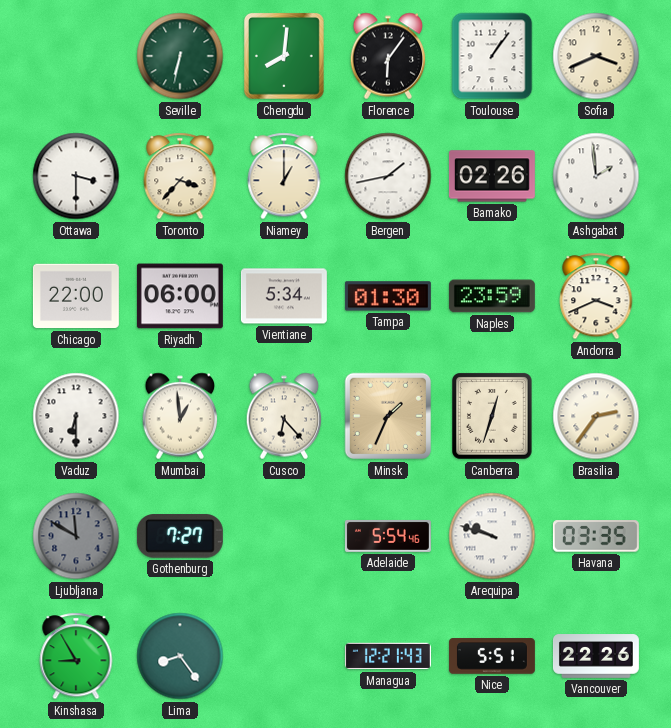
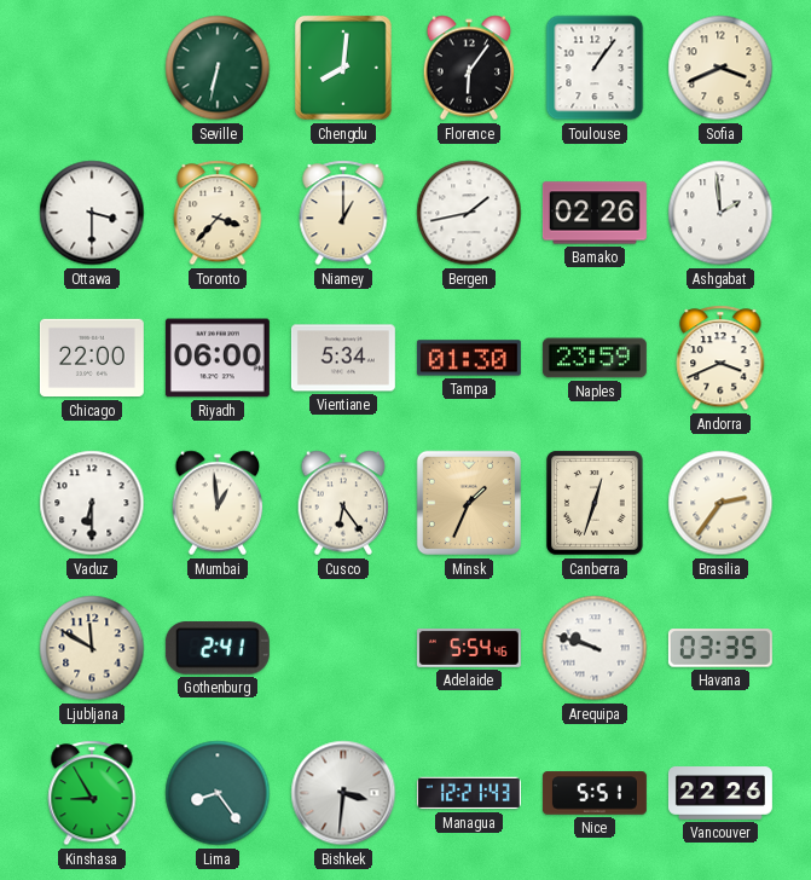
Cusco: 6:23 -> 6:24
Ljubljana dial: grey -> cream
Gothenburg: 7:27 -> 2:41
Bishkek: none -> 3:31
